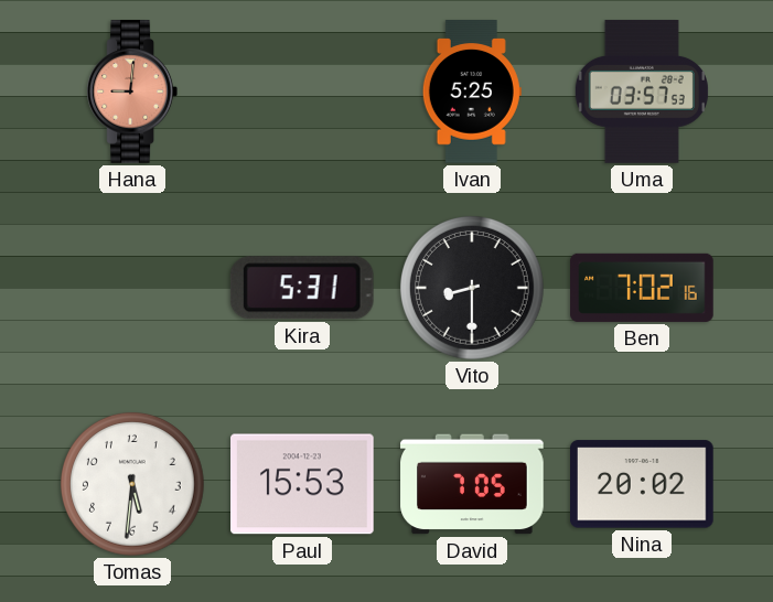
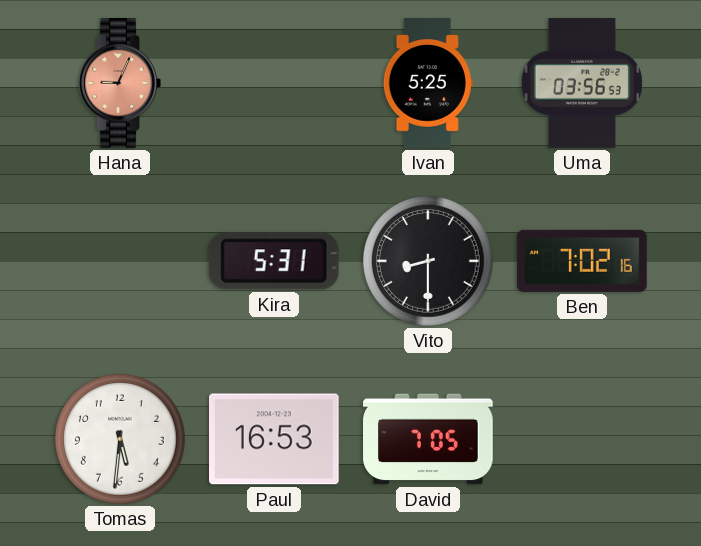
Hana: 9:01 -> 9:04
Uma: 03:57 -> 03:56
Paul: 15:53 -> 16:53
Nina: 20:02 -> none
